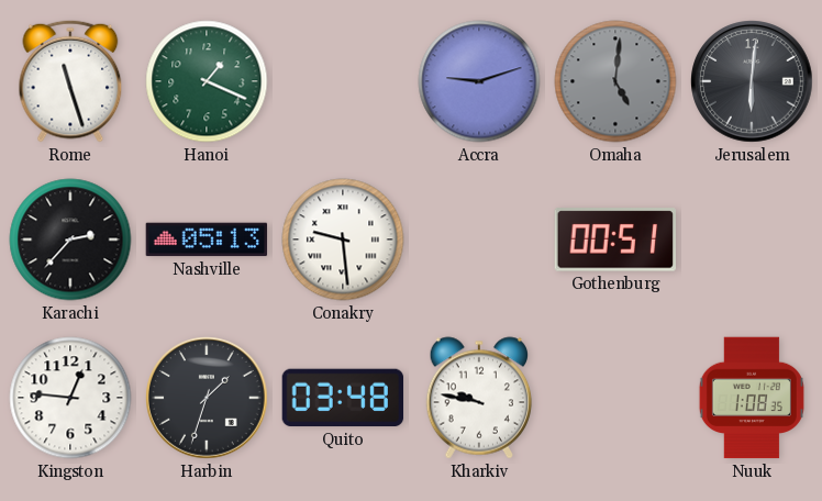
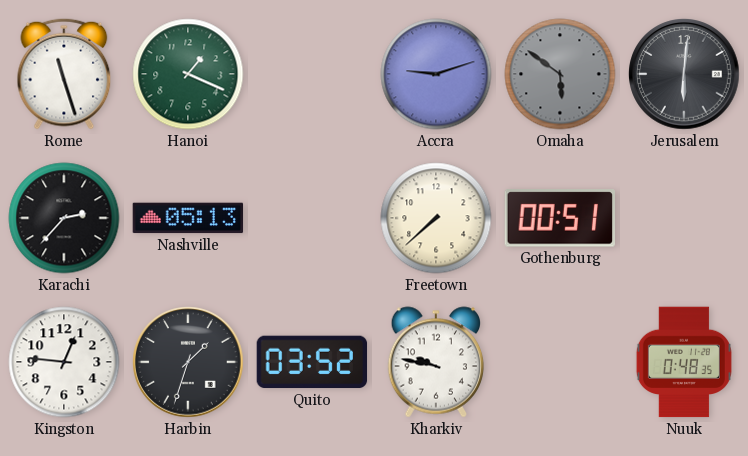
Omaha: 5:01 -> 5:51
Conakry: 9:29 -> none
Freetown: none -> 7:38
Quito: 03:48 -> 03:52
Nuuk: 1:08 -> 0:48
